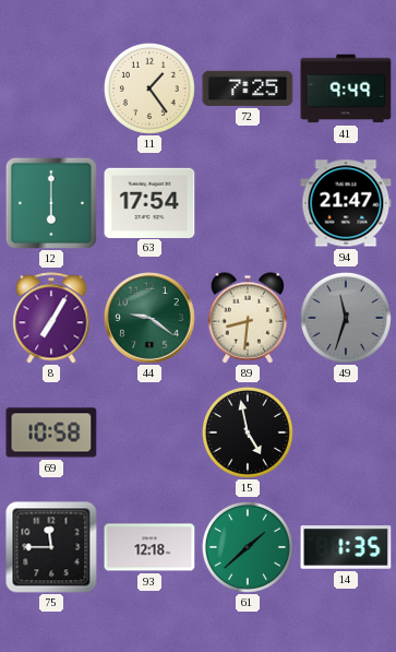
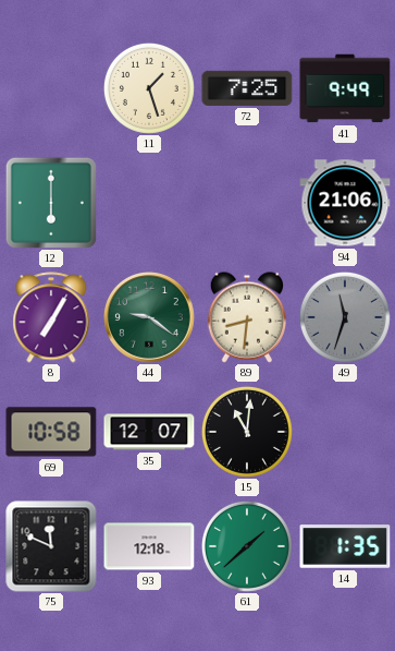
11: 1:24 -> 1:27
63: 17:54 -> none
94: 21:47 -> 21:06
35: none -> 12:07
15: 4:58 -> 11:01
75: 11:45 -> 11:49
